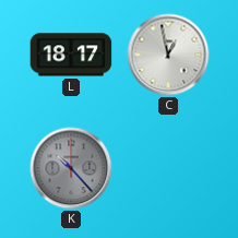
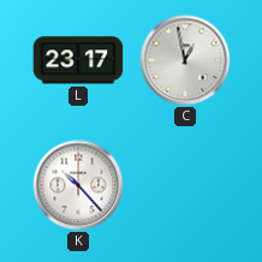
L: 18:17 -> 23:17
K dial: grey -> white
